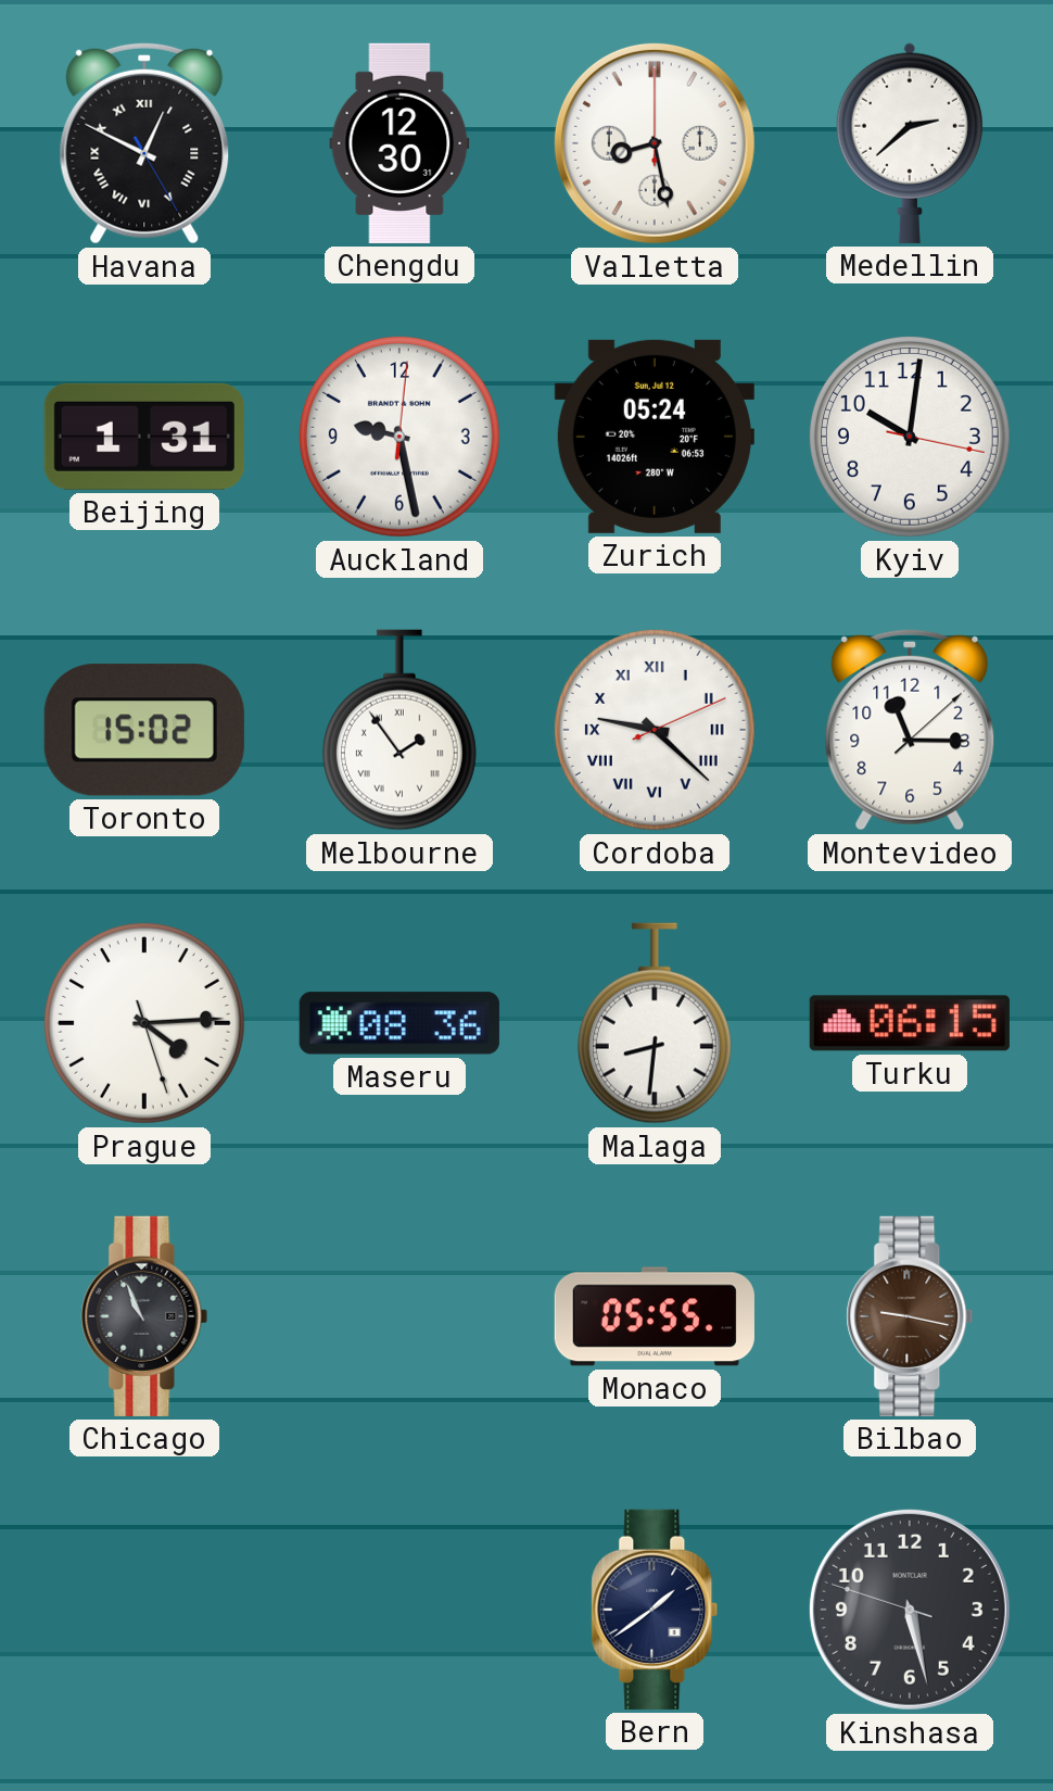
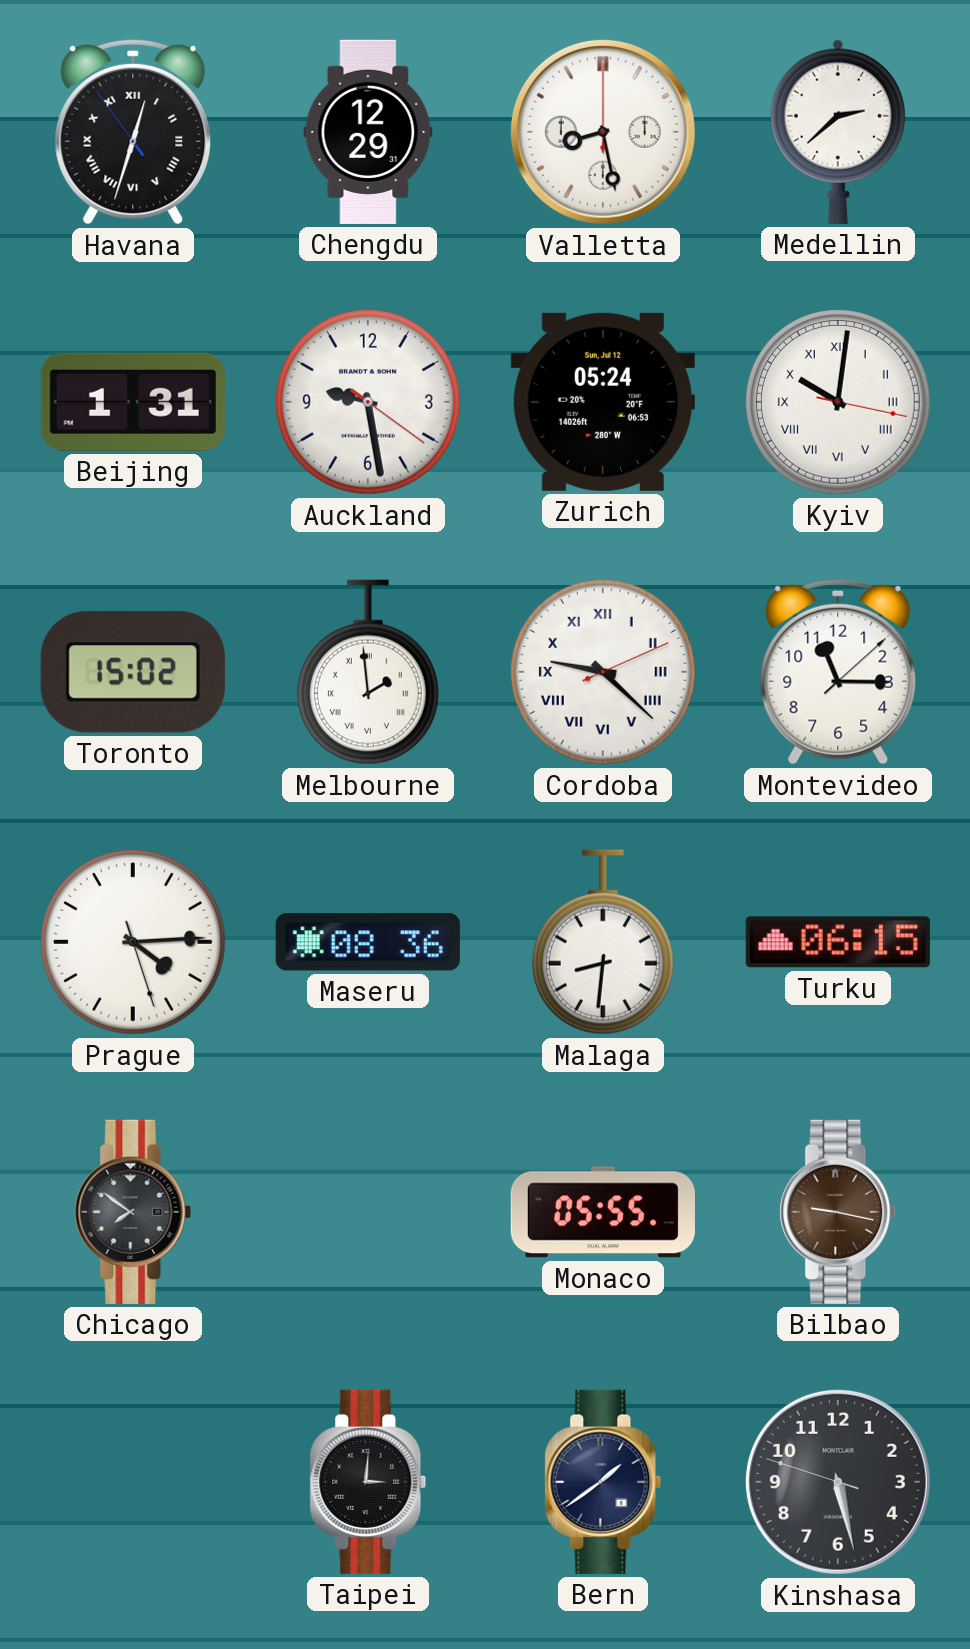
Havana: 12:49 -> 12:32
Chengdu: 12:30 -> 12:29
Auckland: 9:28:01 -> 9:28:21
Kyiv numerals: Arabic -> Roman
Melbourne: 1:54 -> 1:59
Chicago: 10:56 -> 7:51
Taipei: none -> 3:01
